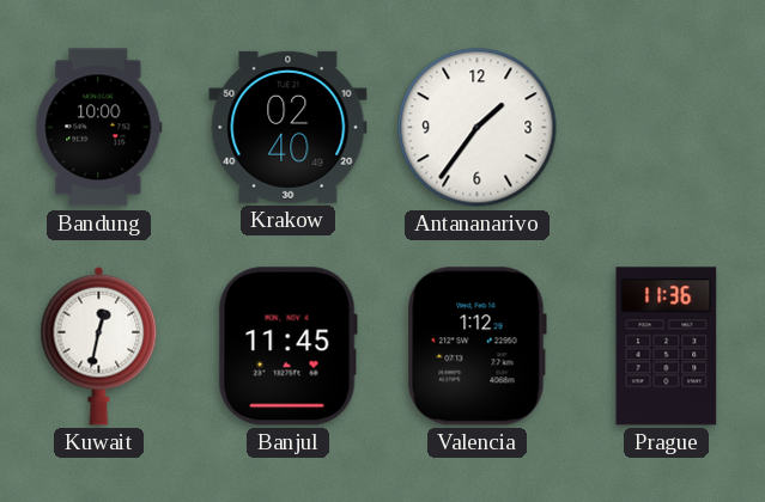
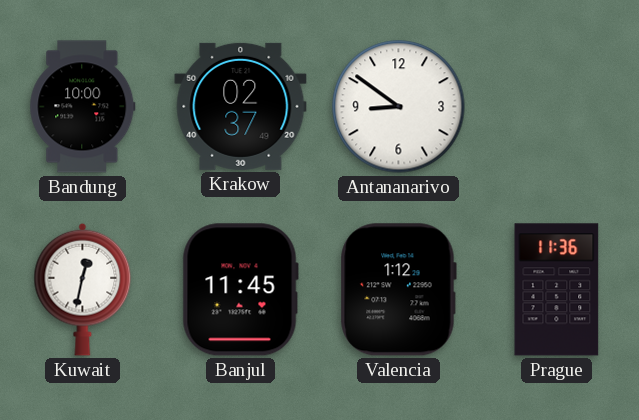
Krakow: 02:40 -> 02:37
Antananarivo: 1:36 -> 8:51
